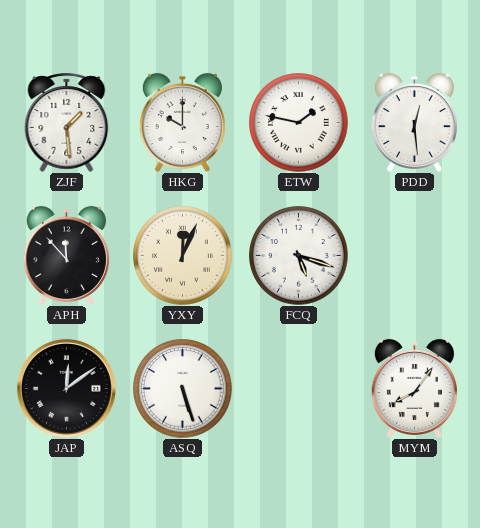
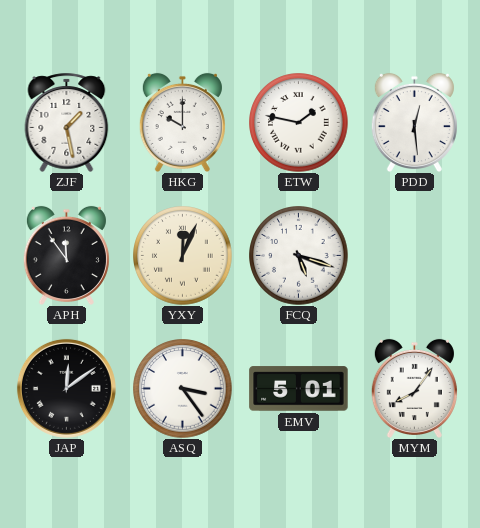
ZJF: 1:29 -> 1:28
APH: 11:53 -> 11:54
ASQ: 5:27 -> 3:24
EMV: none -> 5:01
